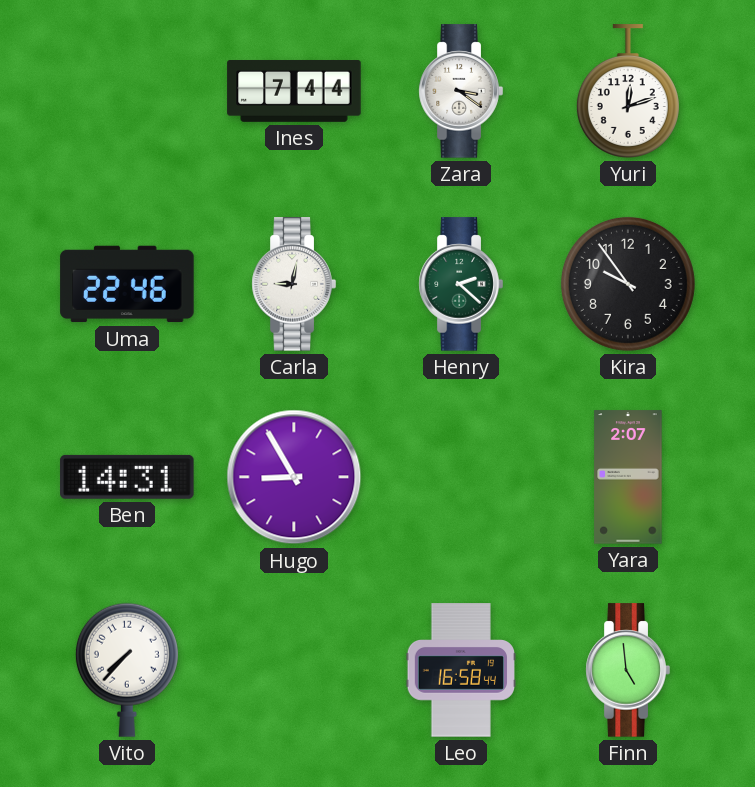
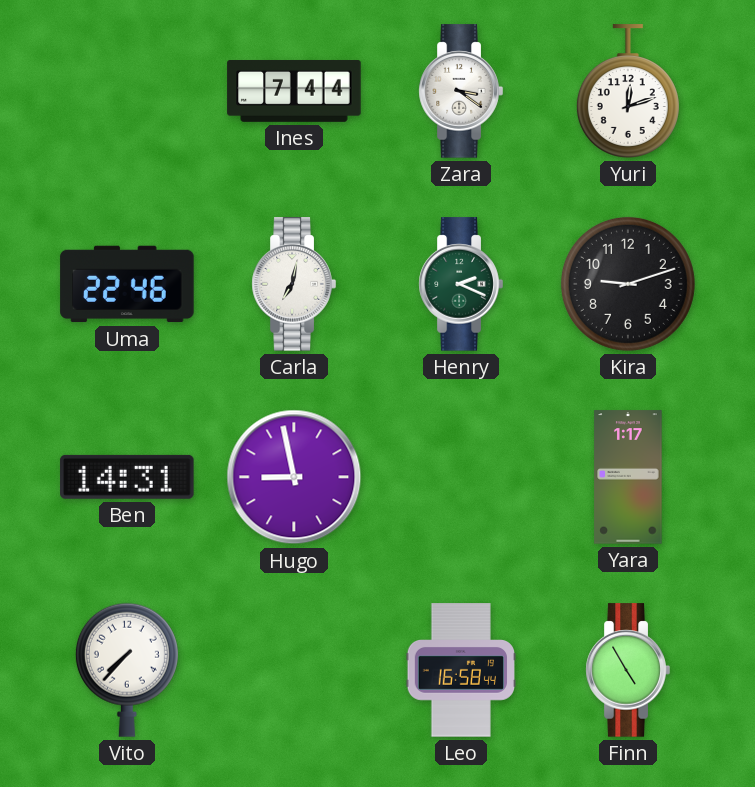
Carla: 9:02 -> 7:02
Henry: 2:22 -> 2:19
Kira: 9:54 -> 9:12
Hugo: 8:55 -> 8:58
Yara: 2:07 -> 1:17
Finn: 4:59 -> 4:55
